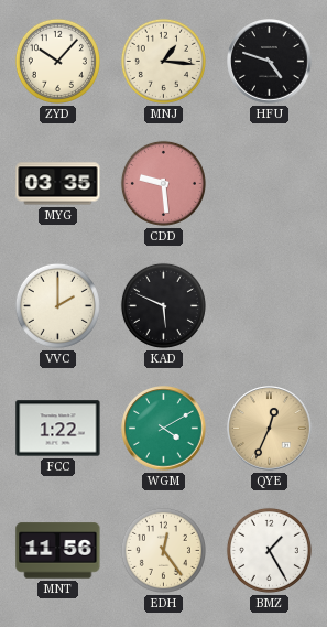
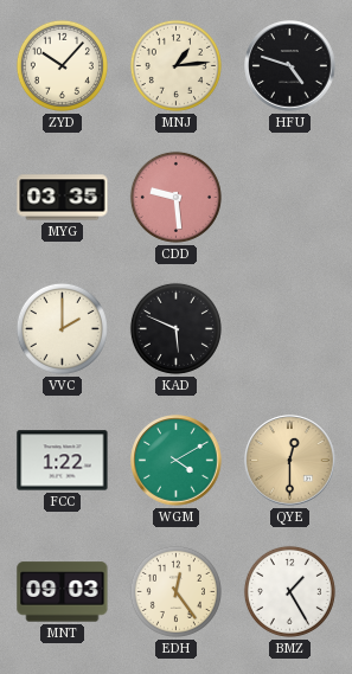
MNJ: 1:16 -> 1:14
QYE: 12:34 -> 12:30
MNT: 11:56 -> 09:03
